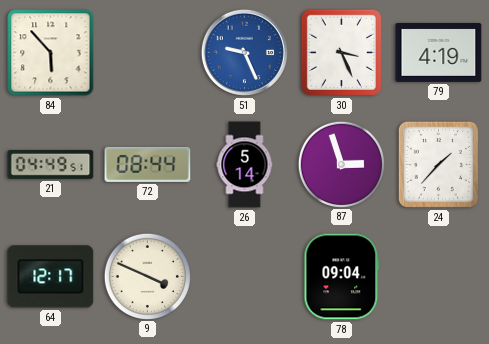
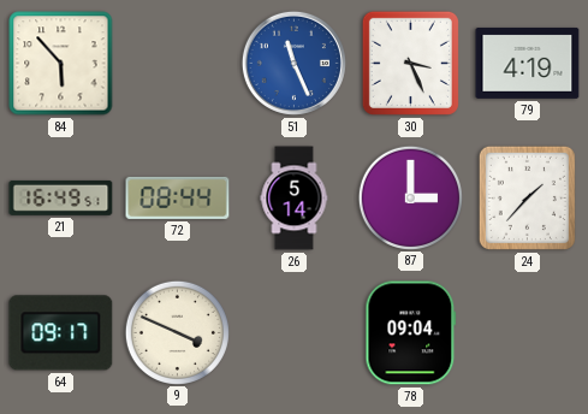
51: 9:26 -> 11:26
21: 04:49 -> 16:49
87: 2:57 -> 3:00
64: 12:17 -> 09:17
